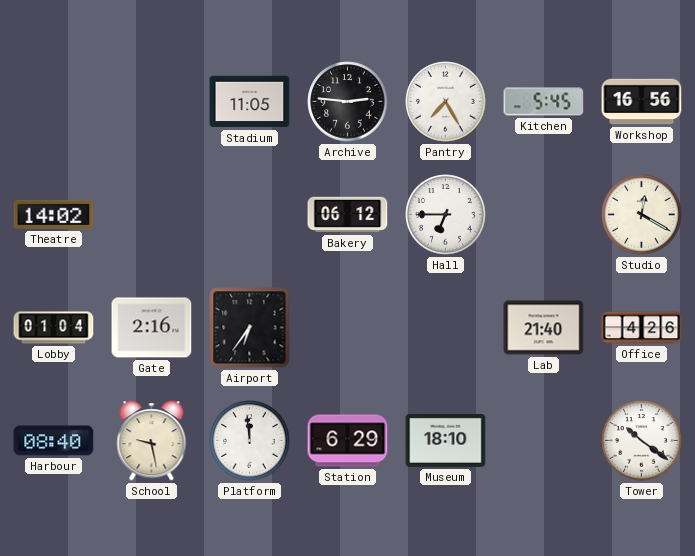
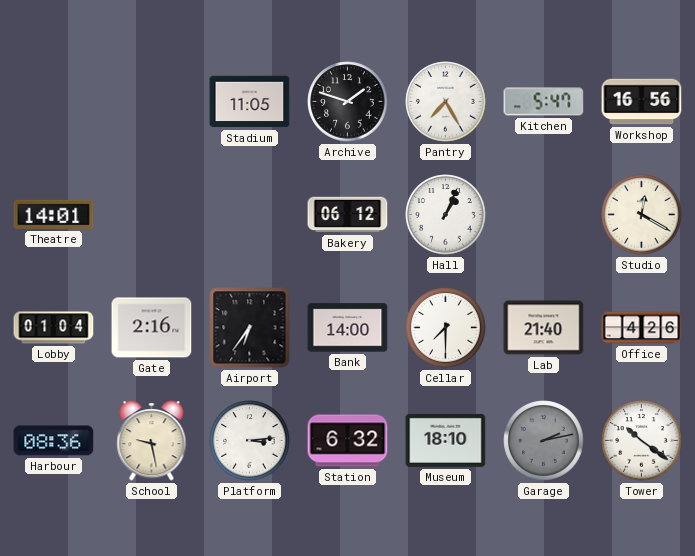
Archive: 2:46 -> 1:48
Kitchen: 5:45 -> 5:47
Theatre: 14:02 -> 14:01
Hall: 6:45 -> 1:04
Bank: none -> 14:00
Cellar: none -> 7:30
Harbour: 08:40 -> 08:36
Platform: 11:59 -> 3:14
Station: 6:29 -> 6:32
Garage: none -> 2:13
